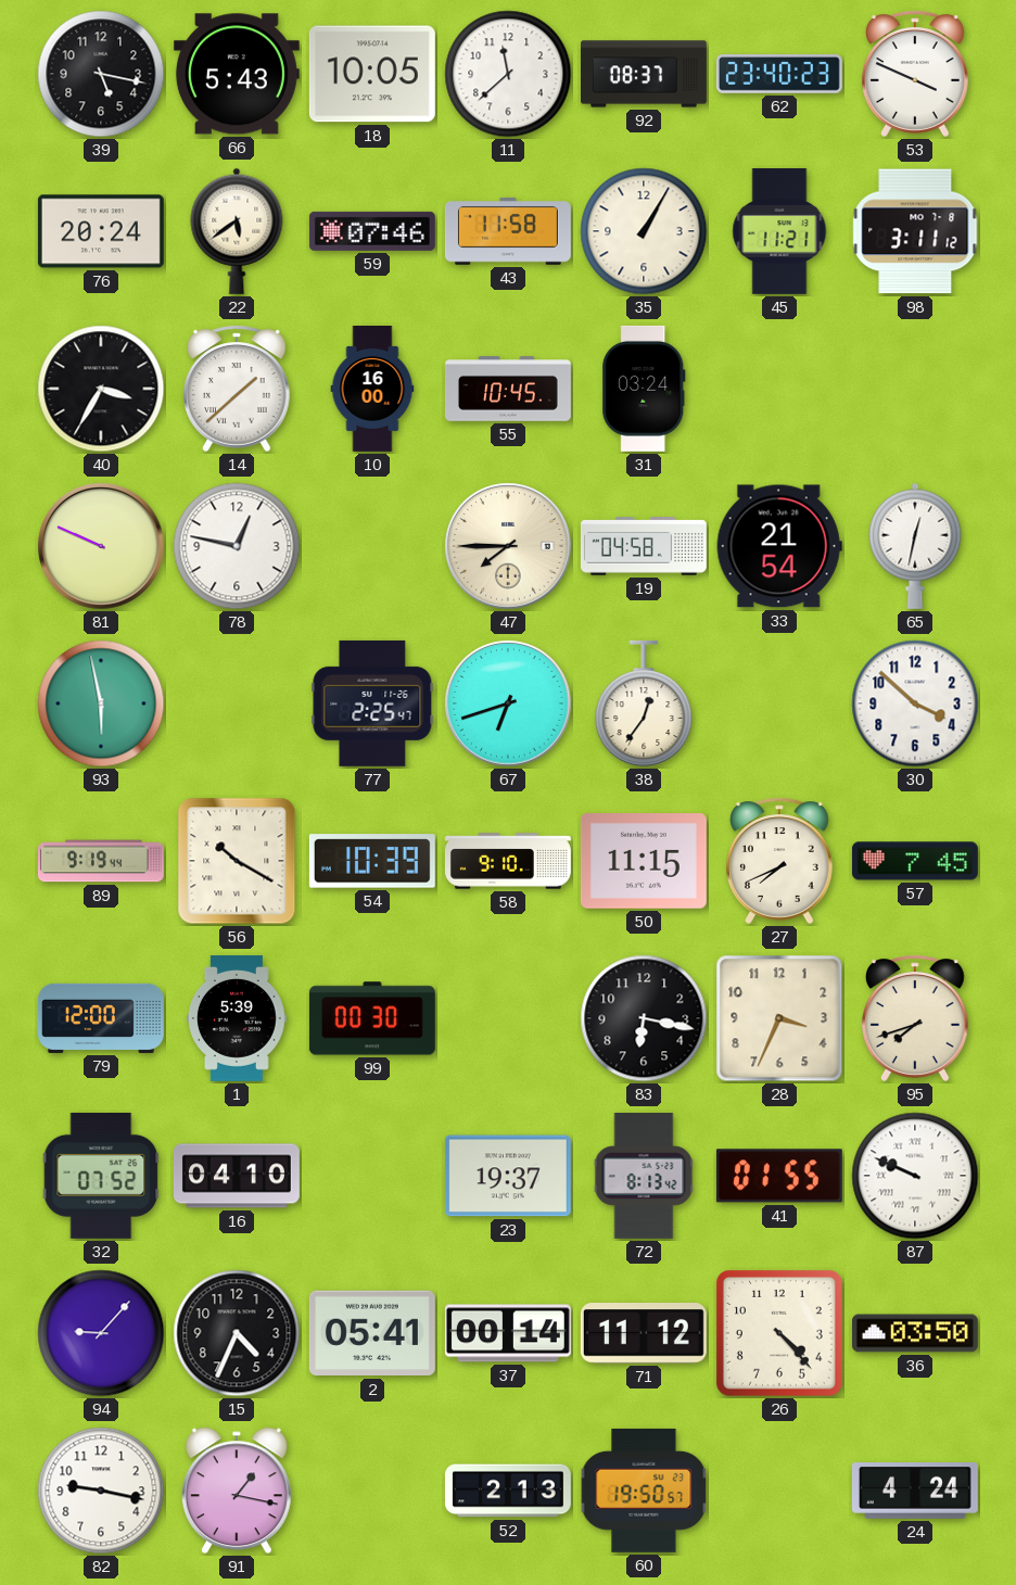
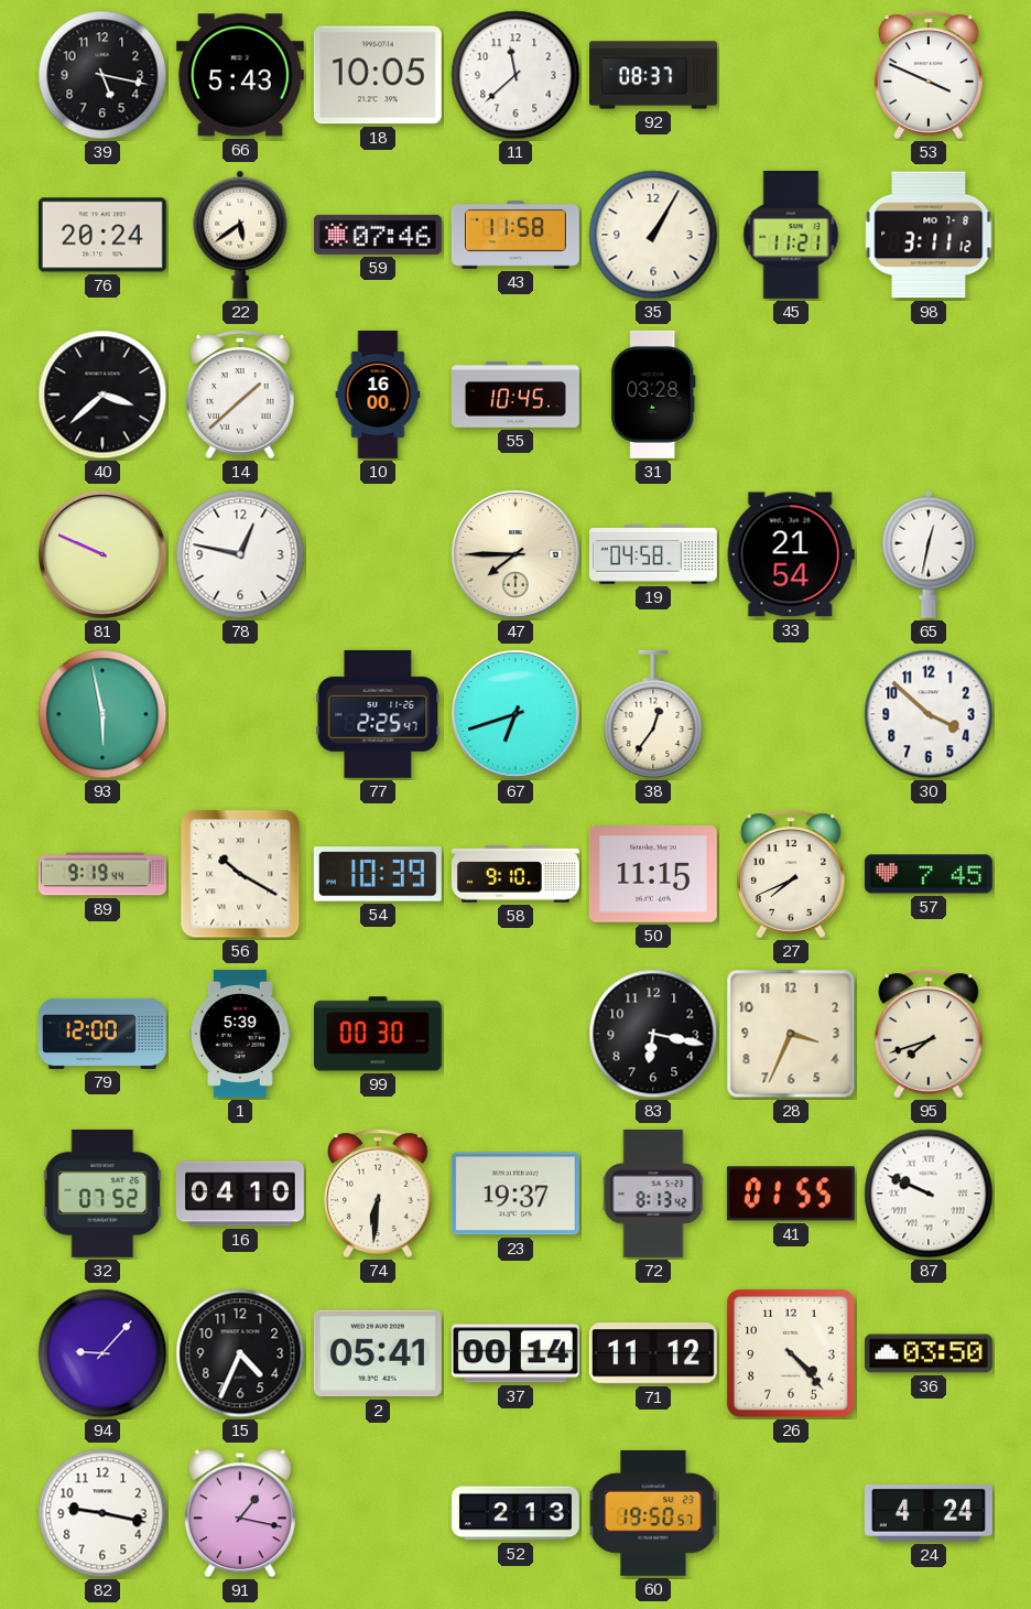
62: 23:40 -> none
40: 3:35 -> 3:38
31: 03:24 -> 03:28
74: none -> 6:31
